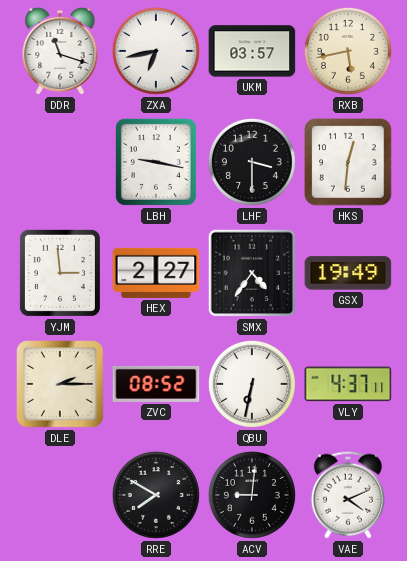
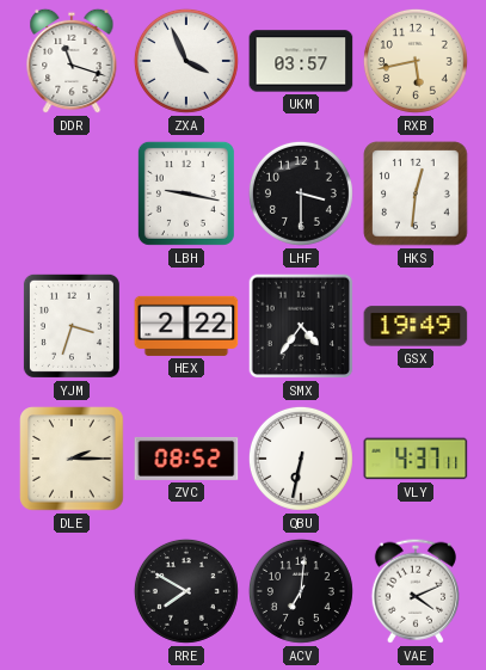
ZXA: 6:43 -> 3:56
YJM: 2:59 -> 3:33
HEX: 2:27 -> 2:22
ACV: 9:01 -> 7:01
